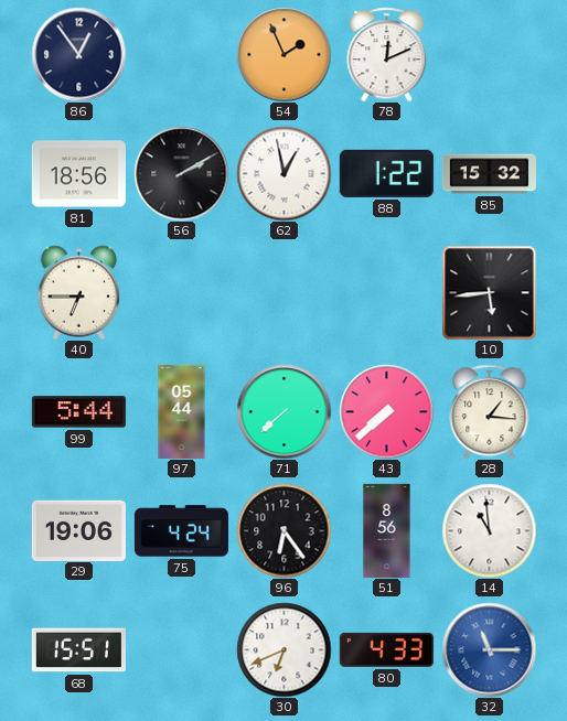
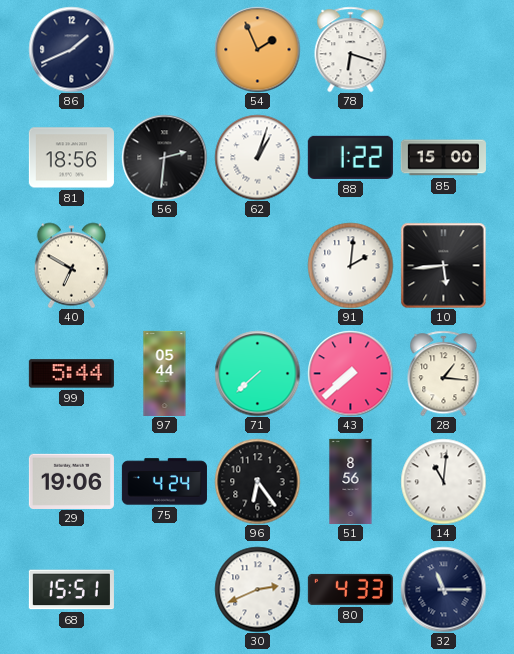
86: 12:54 -> 1:41
78: 12:11 -> 6:18
56: 2:10 -> 2:31
62: 12:58 -> 1:03
85: 15:32 -> 15:00
40: 6:45 -> 6:50
91: none -> 2:01
14: 10:59 -> 11:01
30: 6:41 -> 2:41
32 dial: blue -> navy
